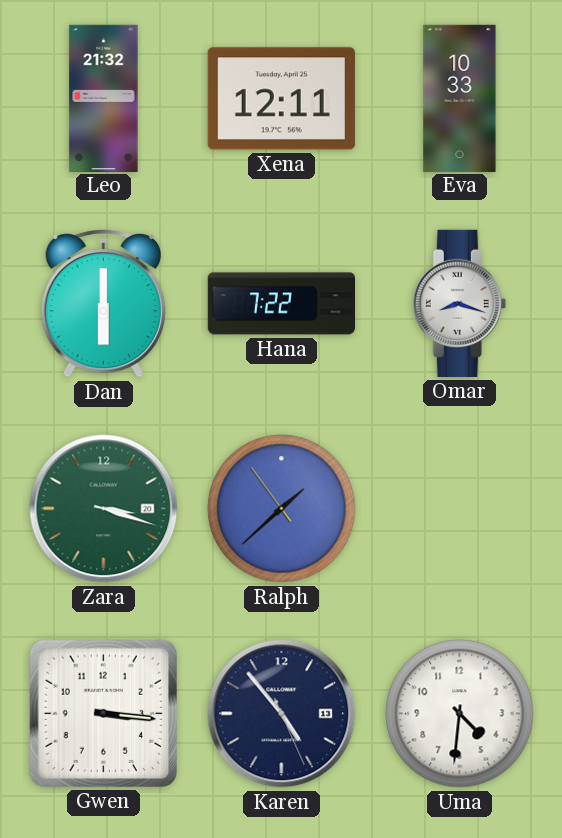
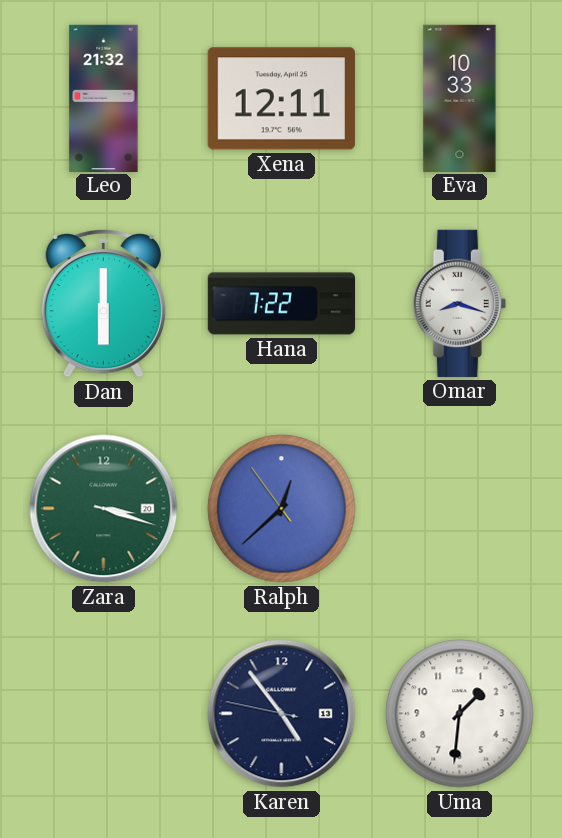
Ralph: 1:37 -> 12:37
Gwen: 3:16 -> none
Karen: 4:53:26 -> 4:53:47
Uma: 4:31 -> 1:31
